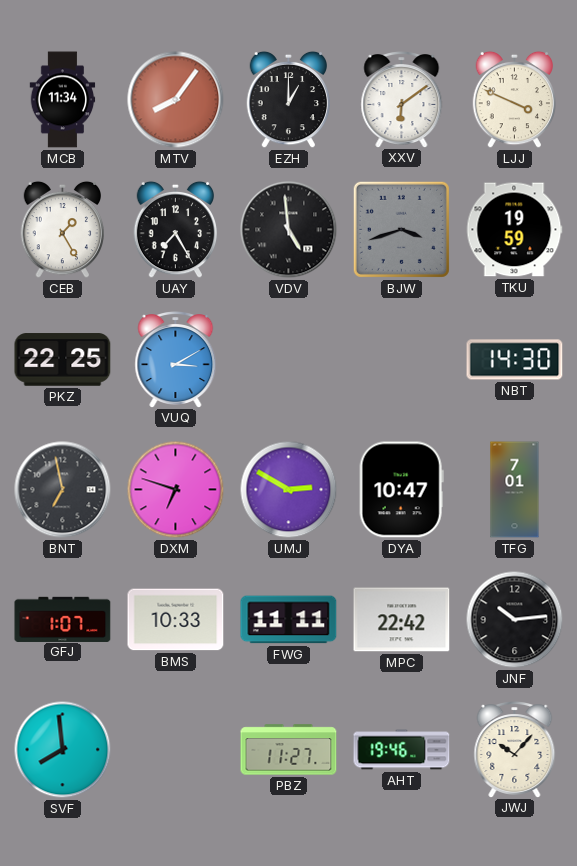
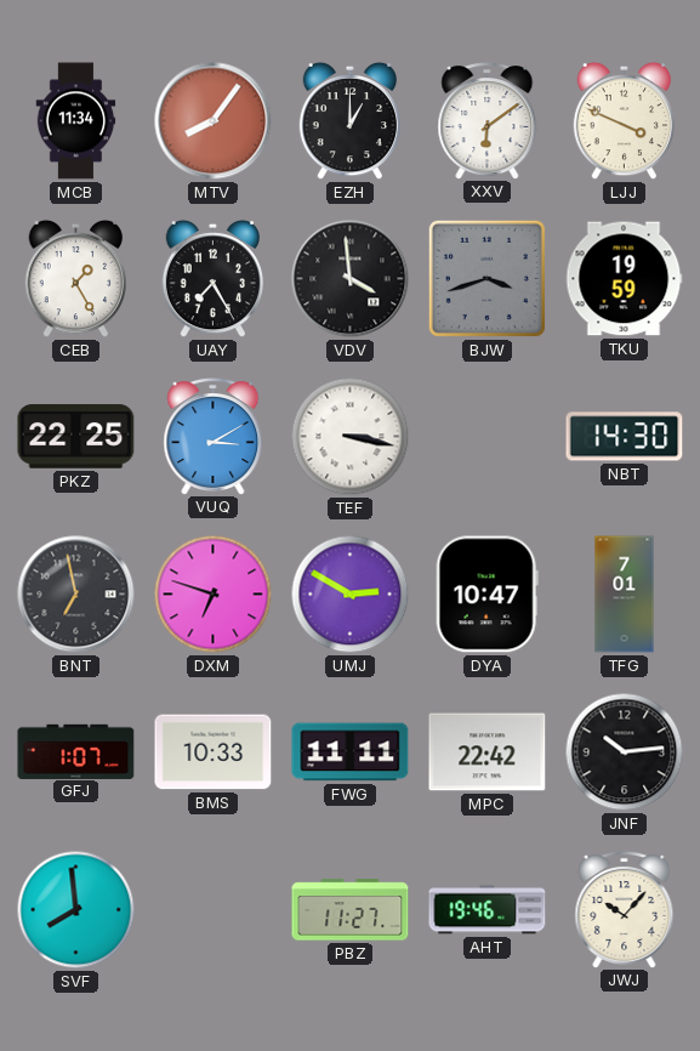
VDV: 4:59 -> 3:59
TEF: none -> 3:17
